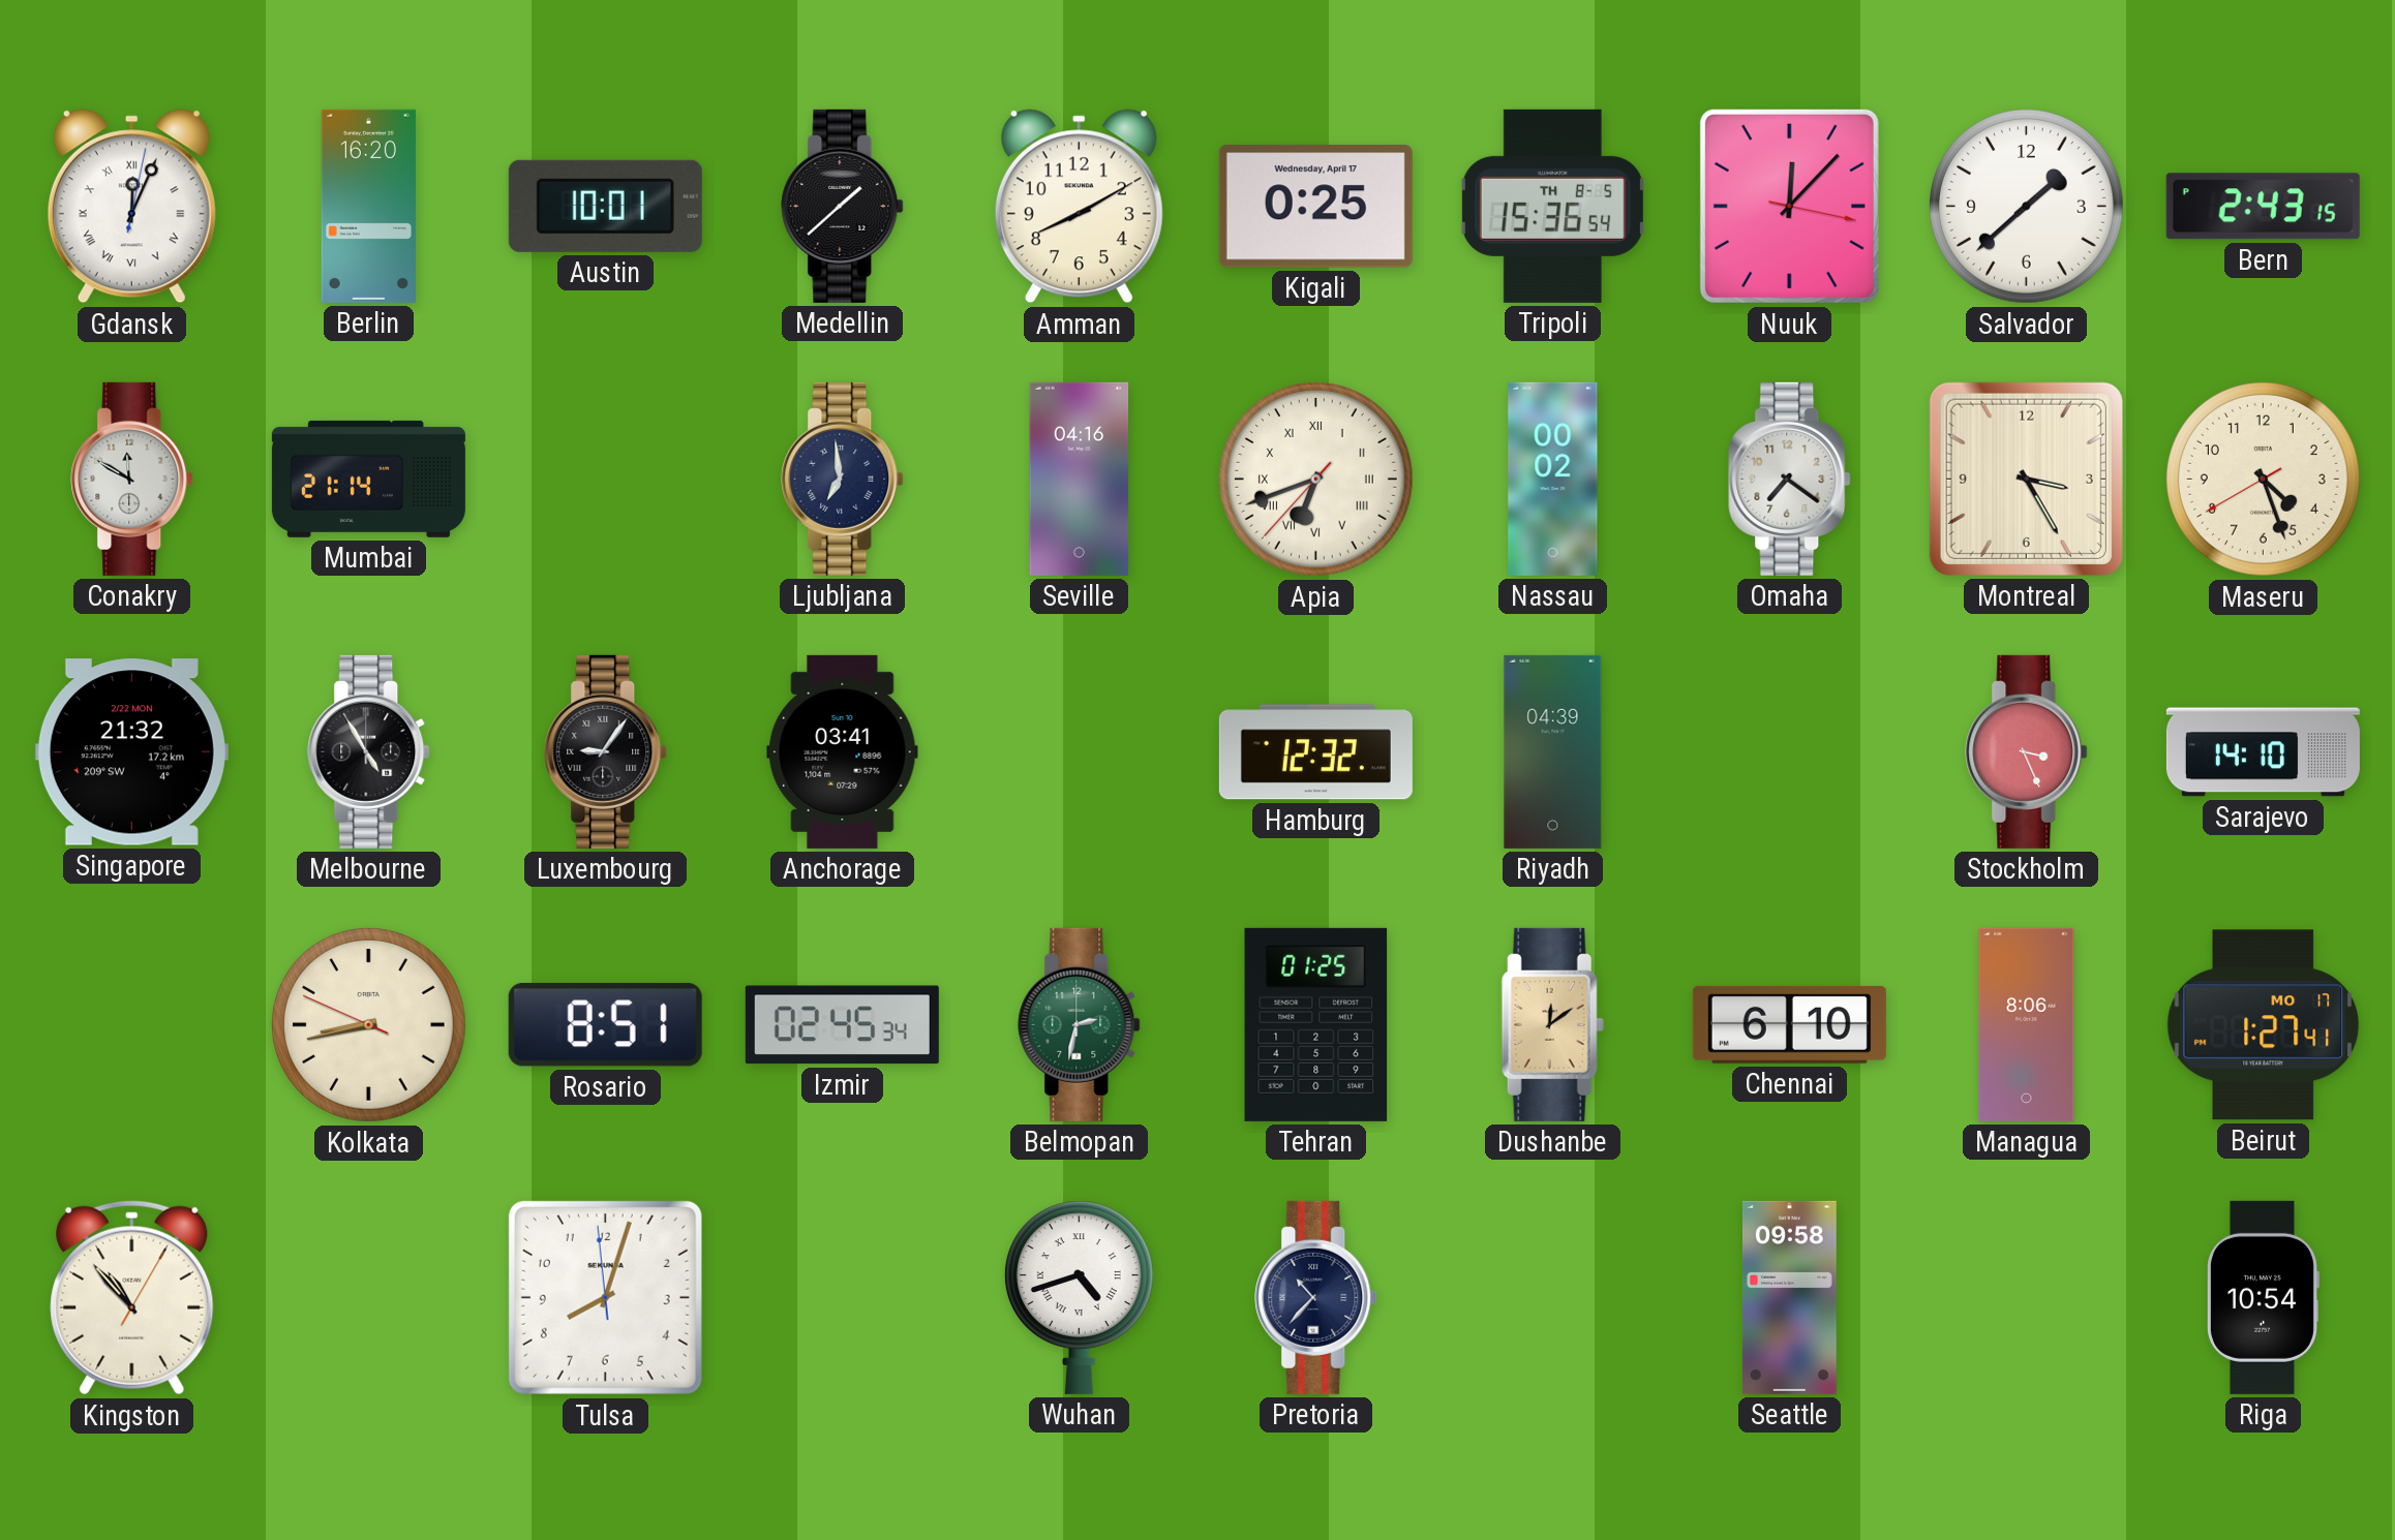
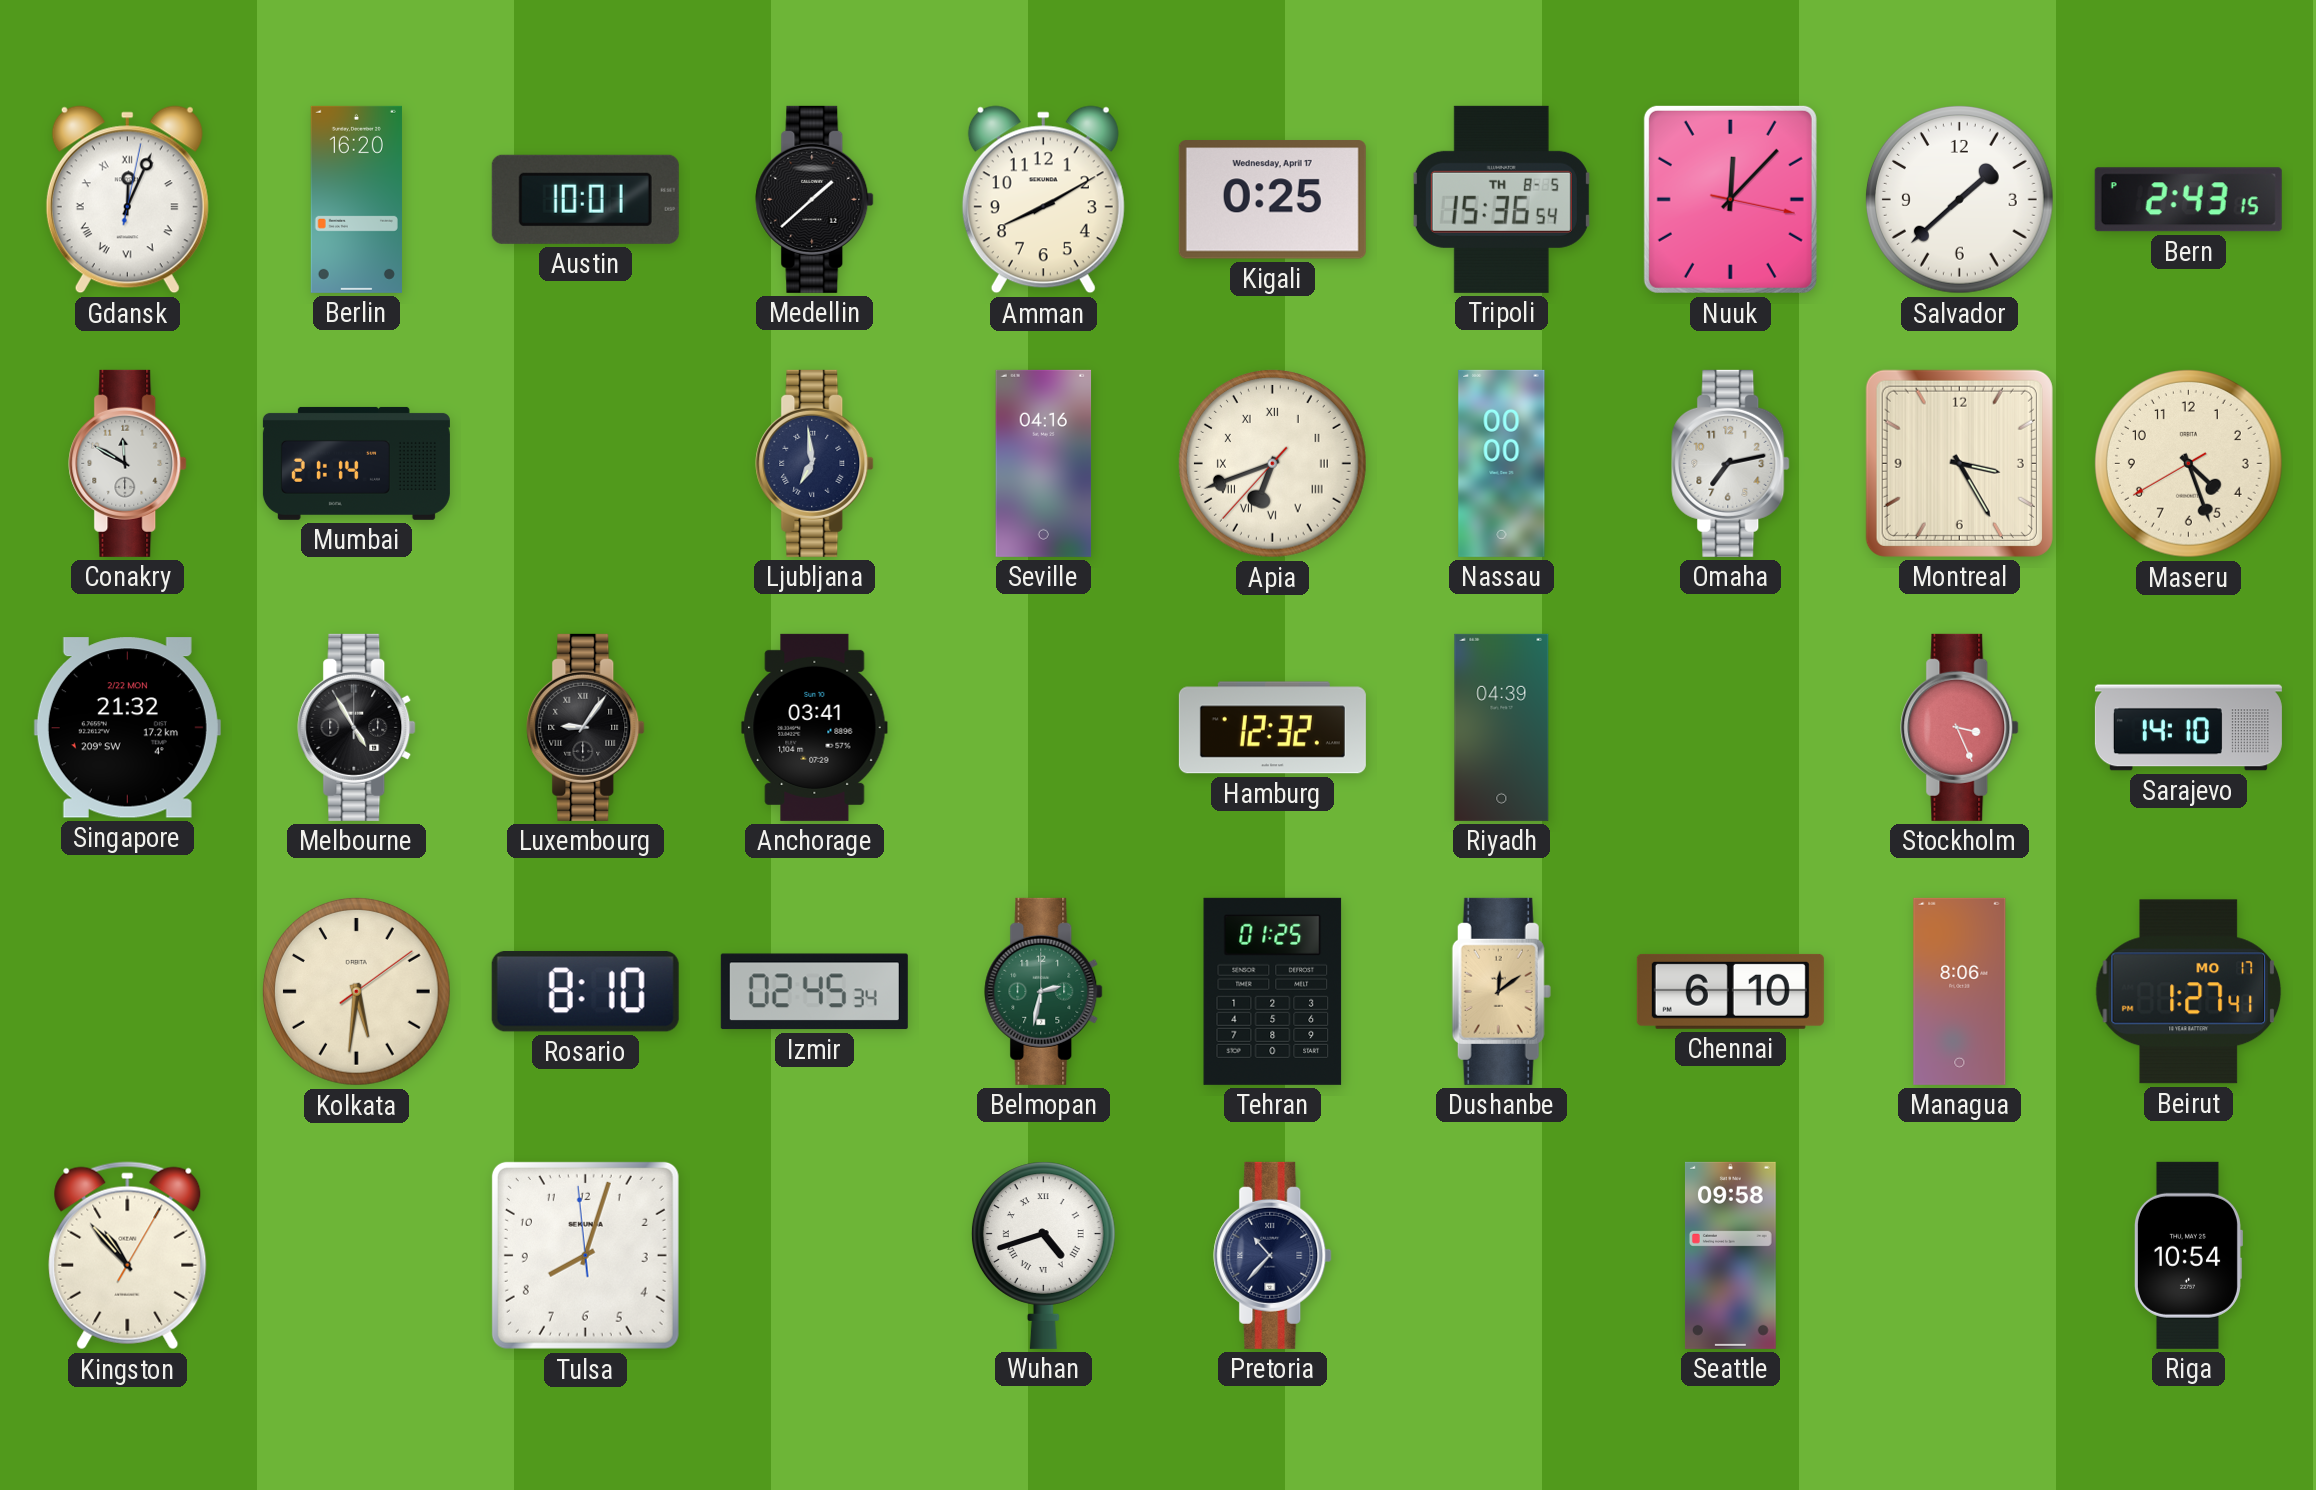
Nassau: 00:02 -> 00:00
Omaha: 7:21 -> 7:13
Kolkata: 8:42 -> 5:31
Rosario: 8:51 -> 8:10
